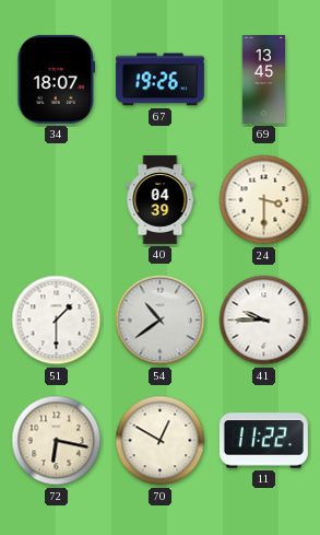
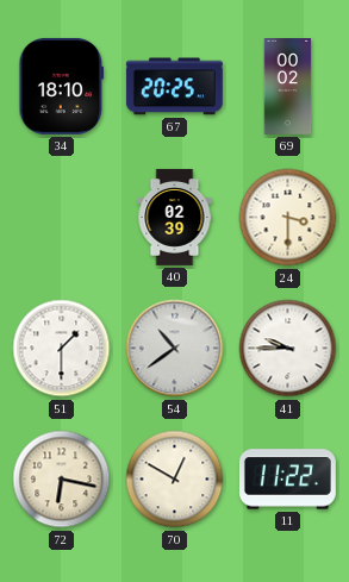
34: 18:07 -> 18:10
67: 19:26 -> 20:25
69: 13:45 -> 00:02
40: 04:39 -> 02:39
